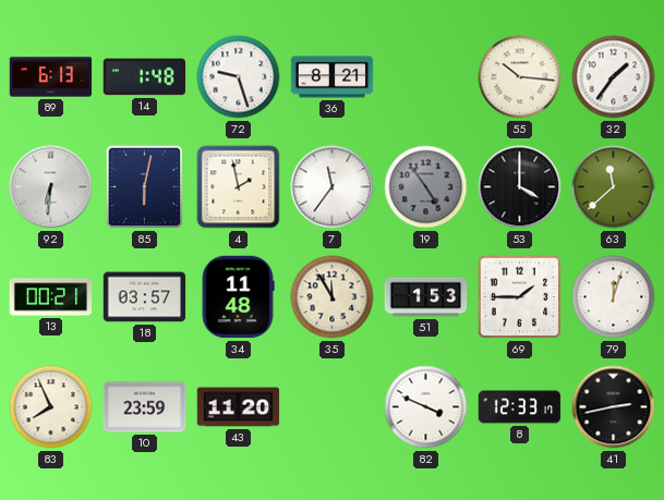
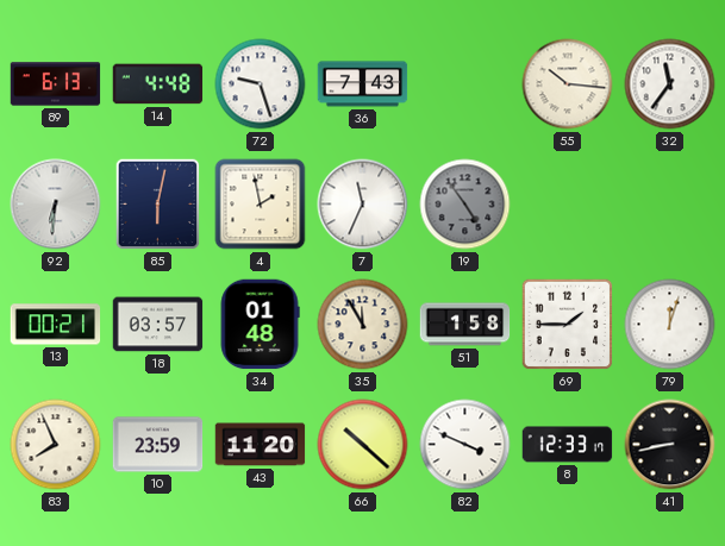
14: 1:48 -> 4:48
36: 8:21 -> 7:43
32: 1:36 -> 11:36
7: 11:36 -> 11:34
53: 4:00 -> none
63: 11:38 -> none
34: 11:48 -> 01:48
51: 1:53 -> 1:58
66: none -> 10:22
41: 2:43 -> 8:43
